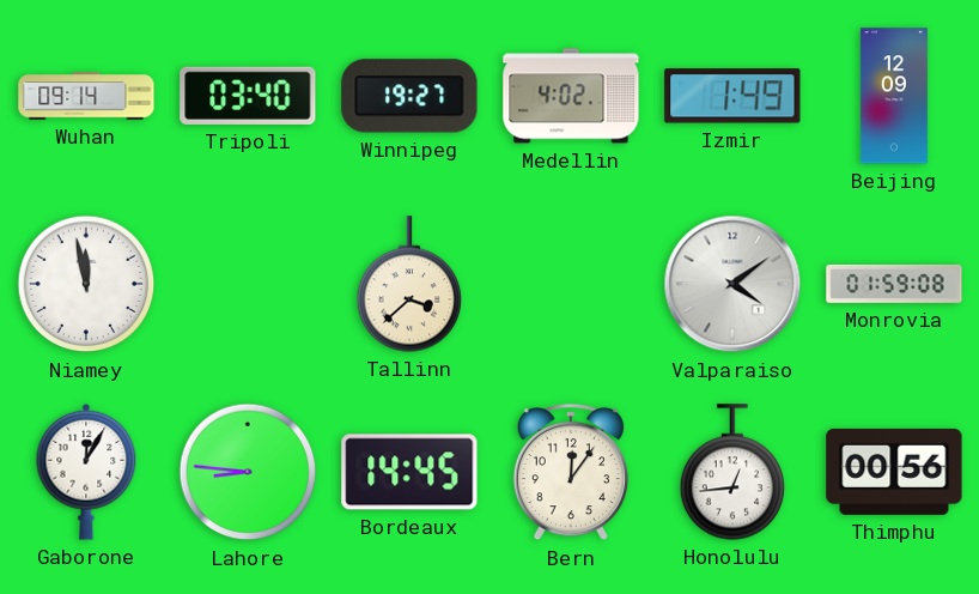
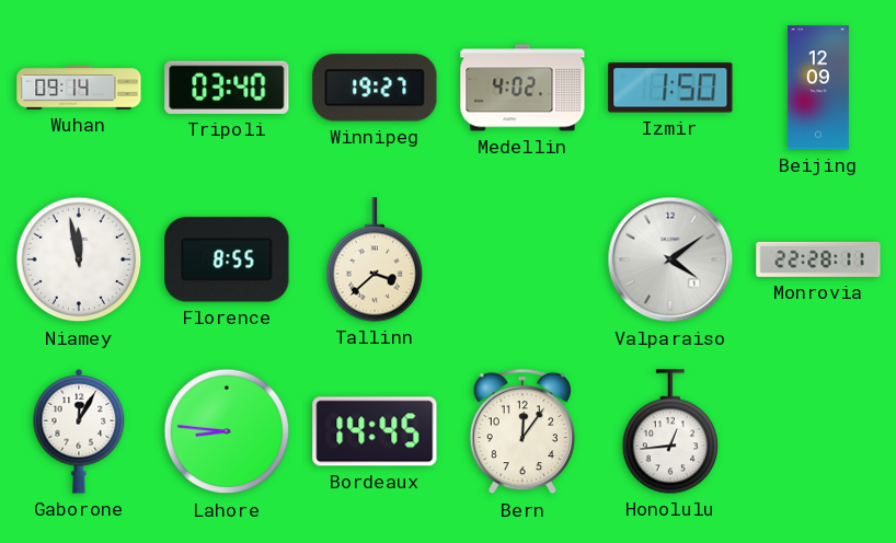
Izmir: 1:49 -> 1:50
Florence: none -> 8:55
Monrovia: 01:59 -> 22:28
Thimphu: 00:56 -> none
